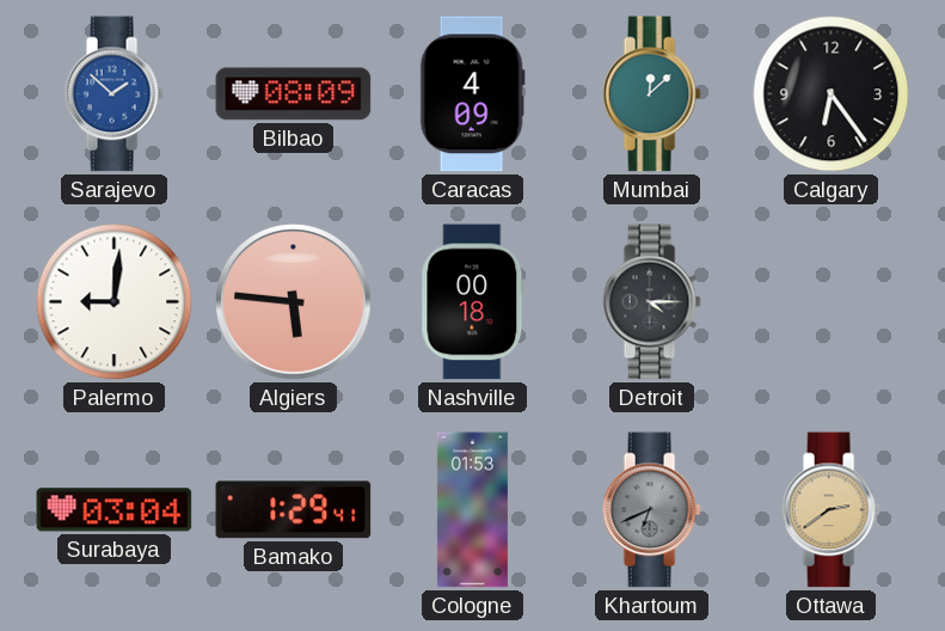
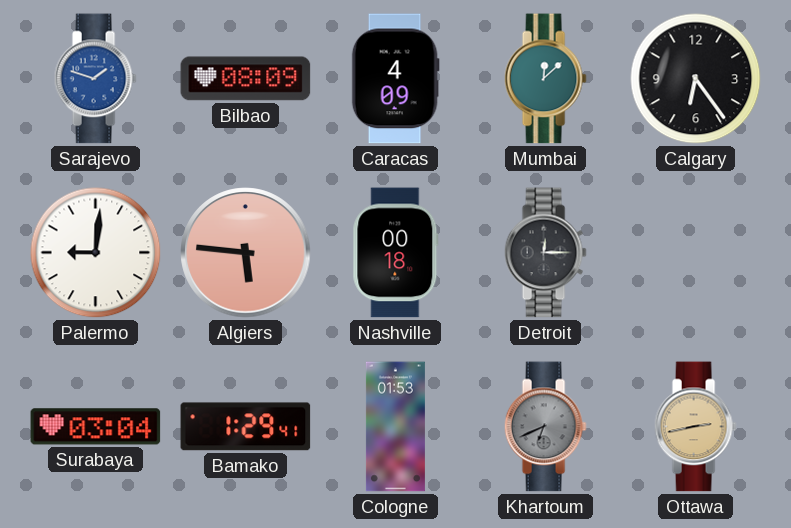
Sarajevo: 1:52 -> 1:48
Detroit: 4:15 -> 12:15
Ottawa: 2:39 -> 2:43
